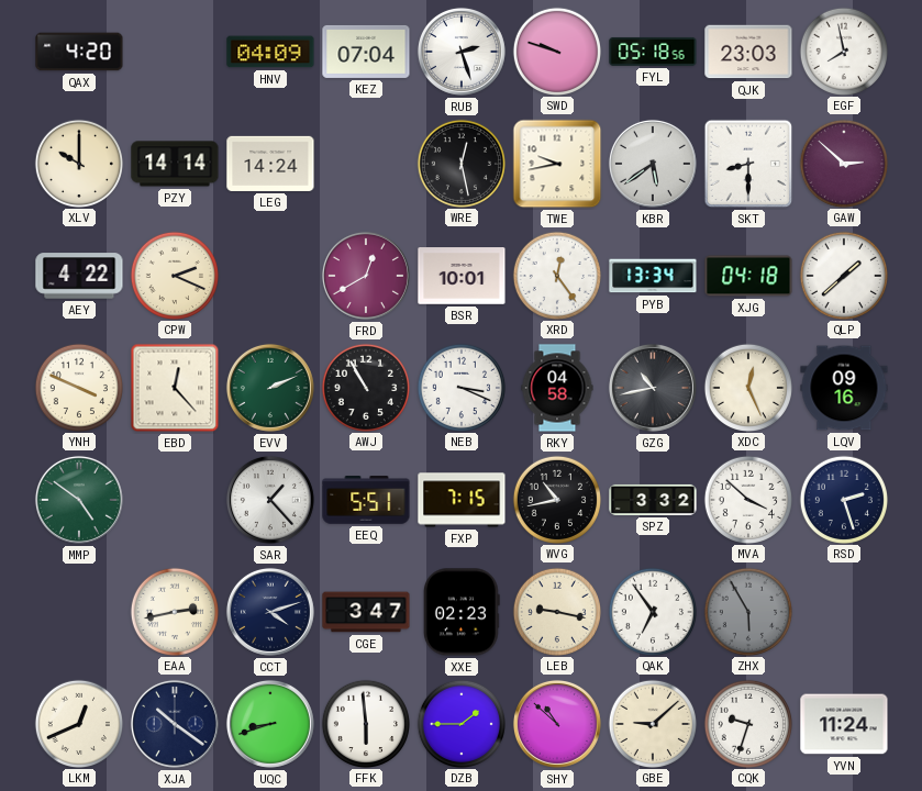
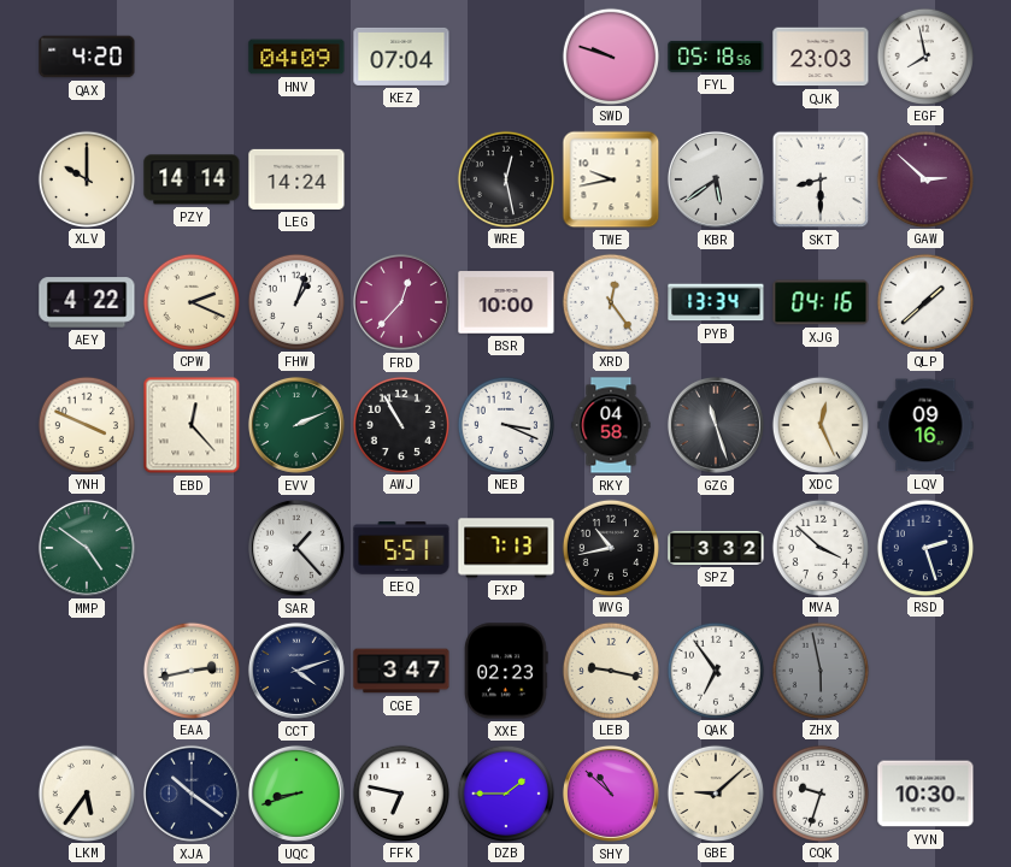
RUB: 2:27 -> none
FHW: none -> 1:03
FRD: 12:40 -> 12:37
BSR: 10:01 -> 10:00
XJG: 04:18 -> 04:16
GZG: 10:43 -> 11:27
FXP: 7:15 -> 7:13
ZHX: 5:55 -> 5:58
LKM: 12:41 -> 5:36
FFK: 5:59 -> 6:47
YVN: 11:24 -> 10:30
